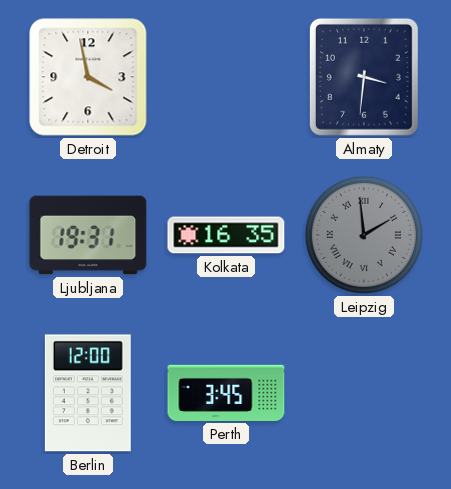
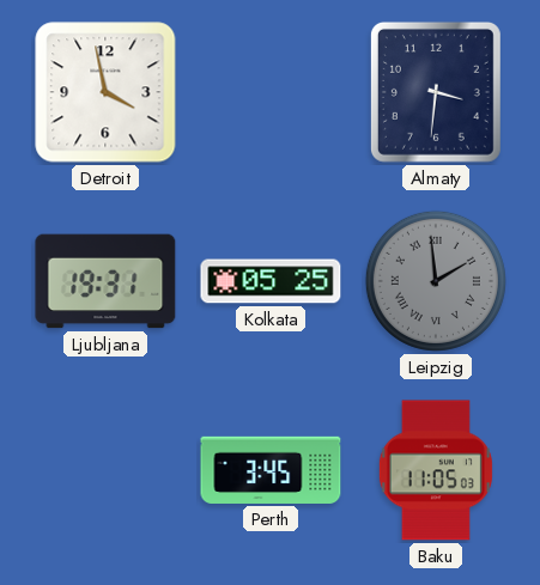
Kolkata: 16:35 -> 05:25
Berlin: 12:00 -> none
Baku: none -> 11:05
